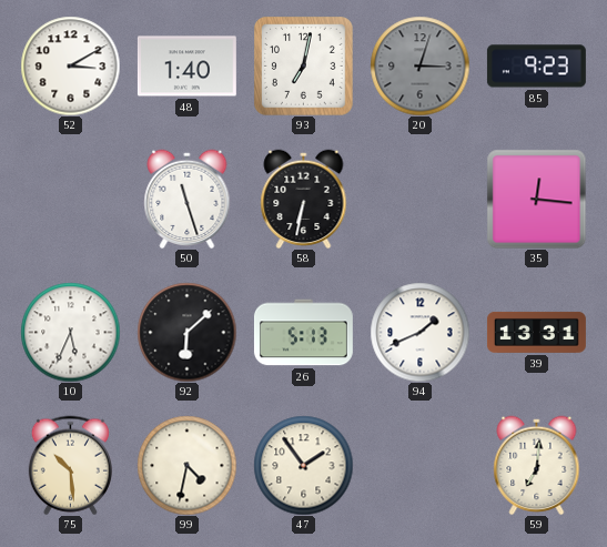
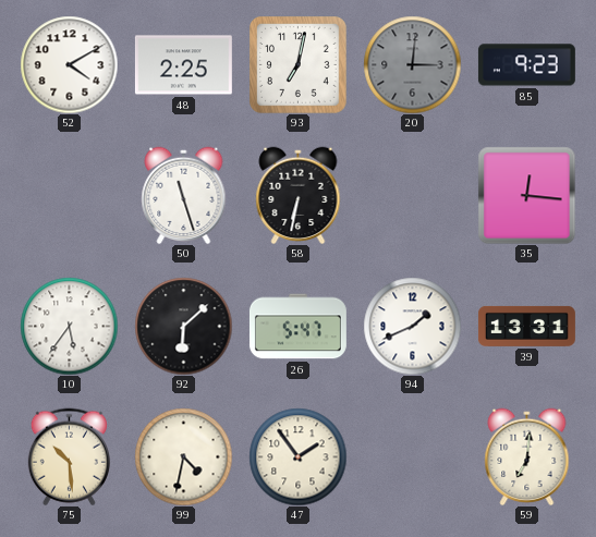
52: 3:10 -> 4:10
48: 1:40 -> 2:25
20: 3:03 -> 3:01
10: 5:34 -> 5:36
26: 5:13 -> 5:47
